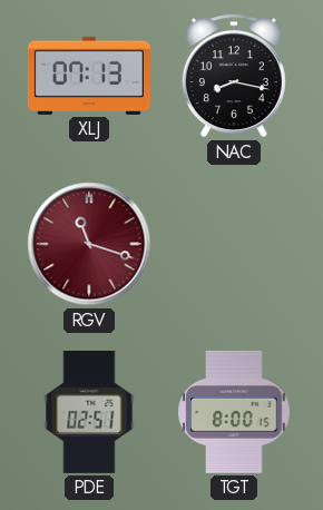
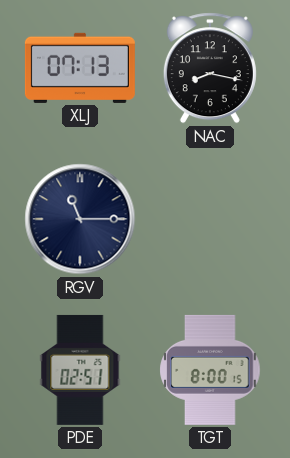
RGV: 11:18 -> 11:15
RGV dial: burgundy -> navy
